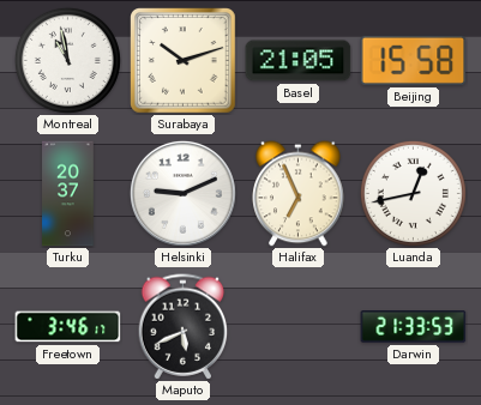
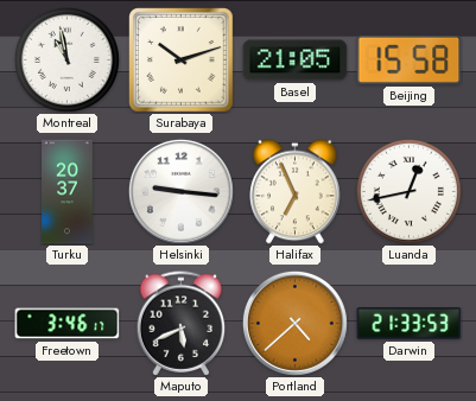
Helsinki: 9:11 -> 9:16
Portland: none -> 4:38
